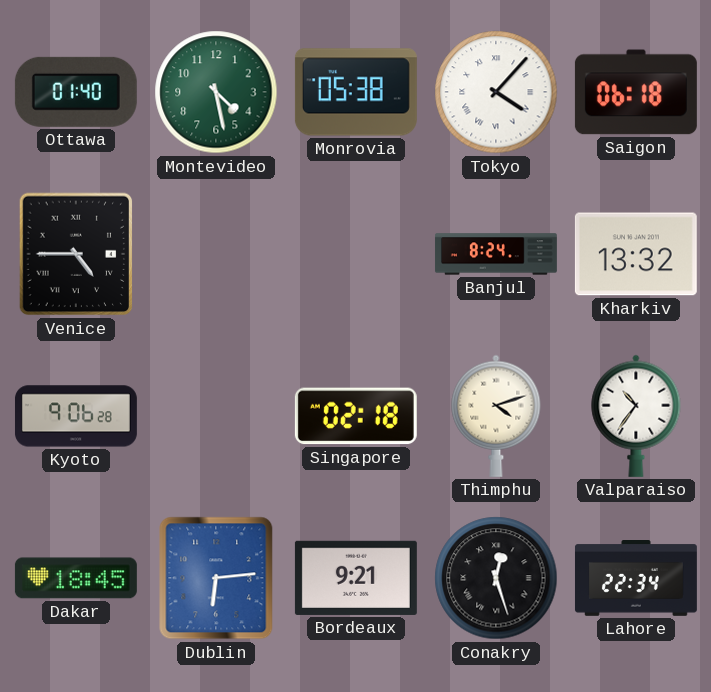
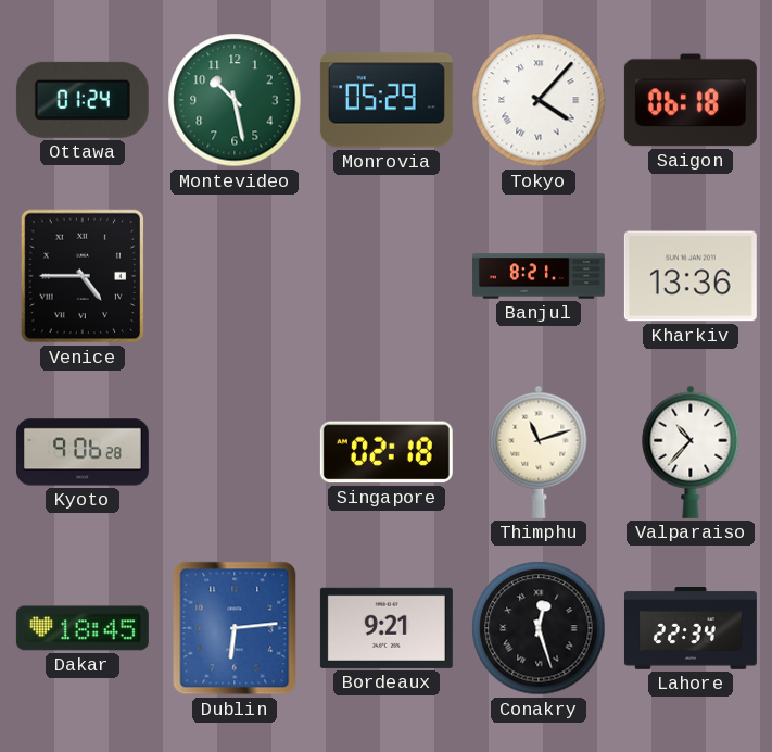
Ottawa: 01:40 -> 01:24
Montevideo: 4:28 -> 10:28
Monrovia: 05:38 -> 05:29
Banjul: 8:24 -> 8:21
Kharkiv: 13:32 -> 13:36
Thimphu: 4:12 -> 11:12
Valparaiso: 10:36 -> 10:37
